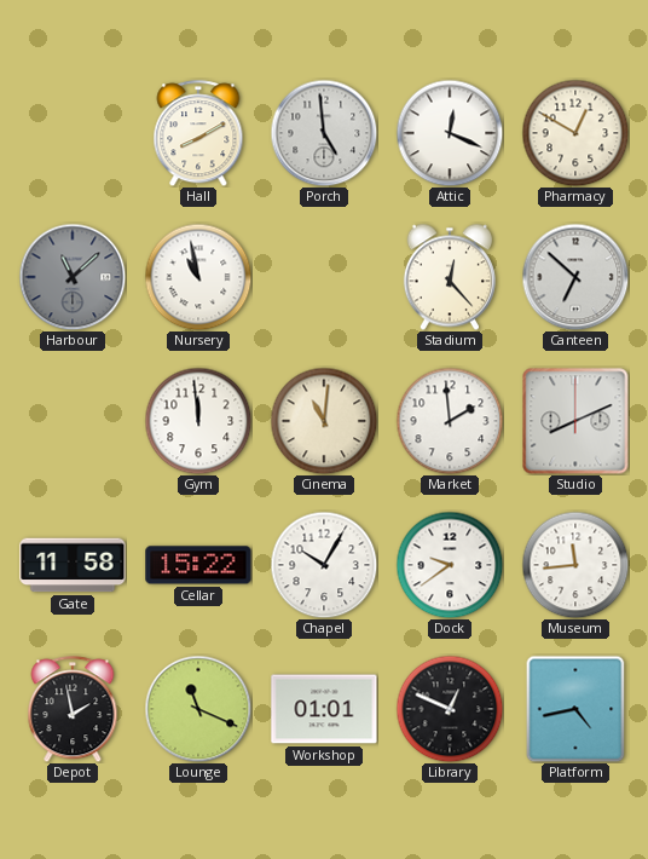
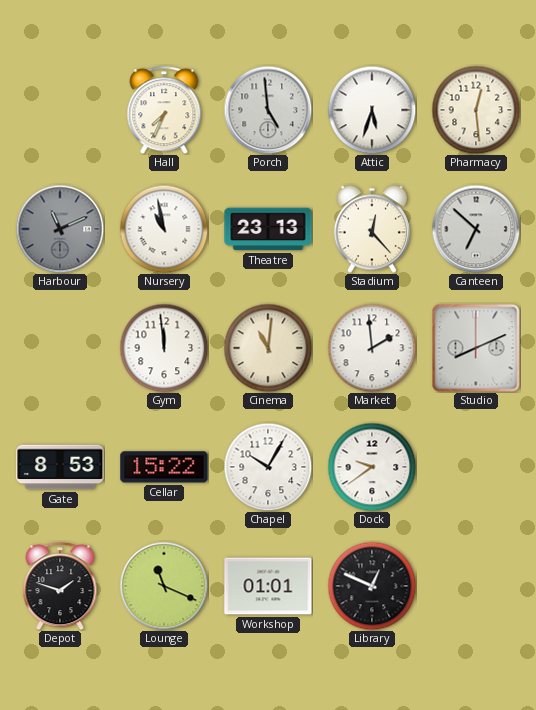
Hall: 8:10 -> 7:34
Attic: 12:19 -> 5:33
Pharmacy: 12:50 -> 12:29
Harbour: 11:08 -> 11:11
Theatre: none -> 23:13
Gate: 11:58 -> 8:53
Museum: 11:44 -> none
Depot: 1:58 -> 1:48
Platform: 4:43 -> none
